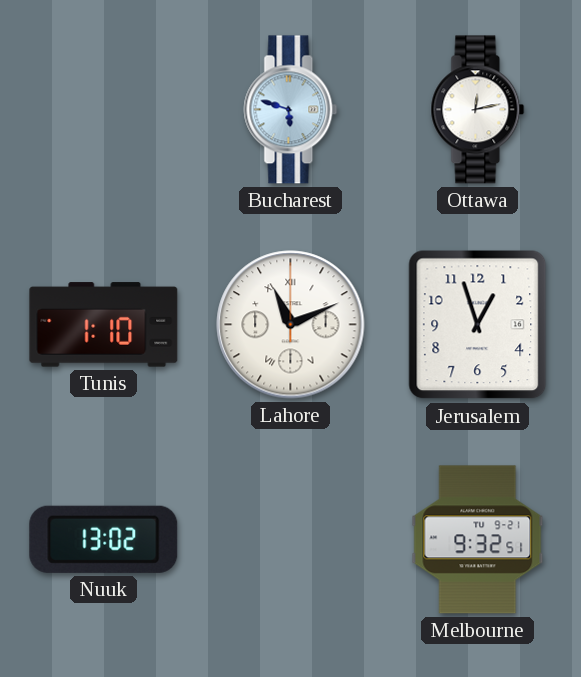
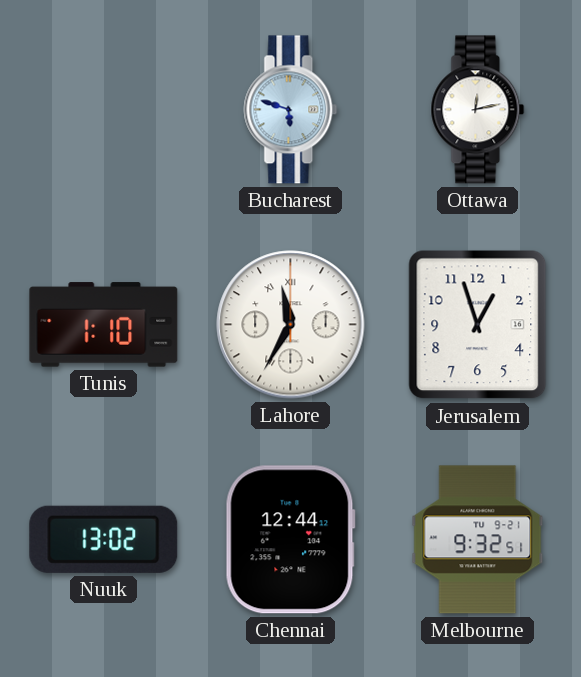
Lahore: 11:11 -> 11:35
Chennai: none -> 12:44
